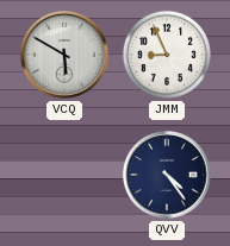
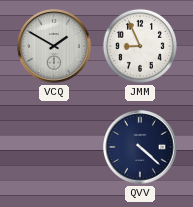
VCQ: 5:50 -> 1:50
QVV: 4:24 -> 4:22
